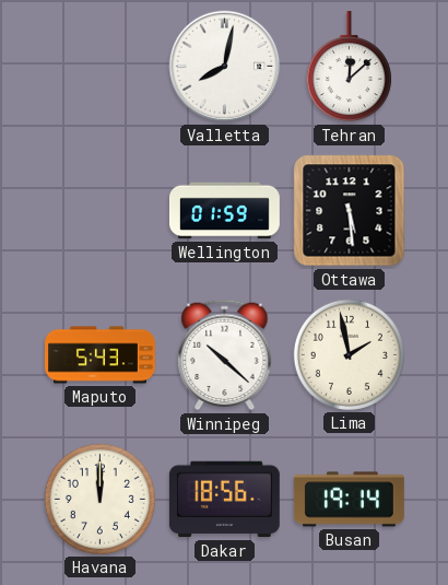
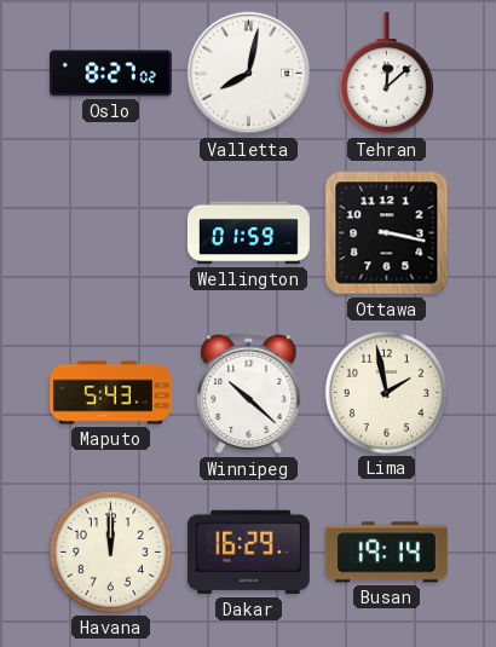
Oslo: none -> 8:27
Ottawa: 5:29 -> 3:17
Dakar: 18:56 -> 16:29
